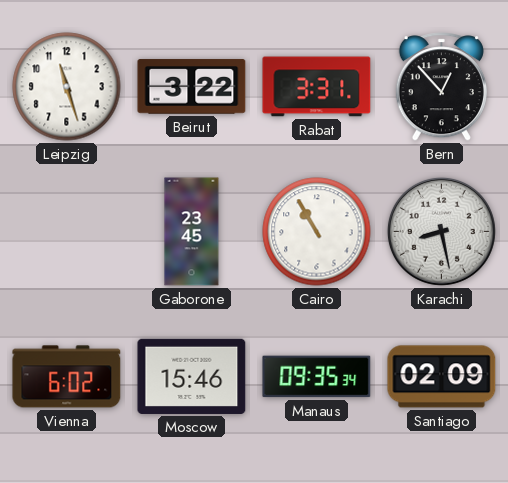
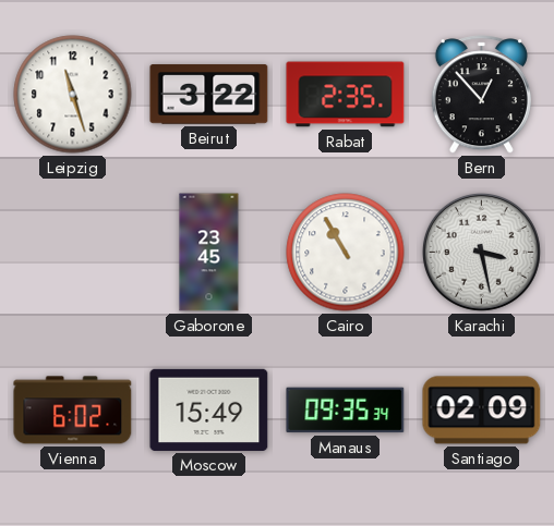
Rabat: 3:31 -> 2:35
Karachi: 8:28 -> 3:28
Moscow: 15:46 -> 15:49
